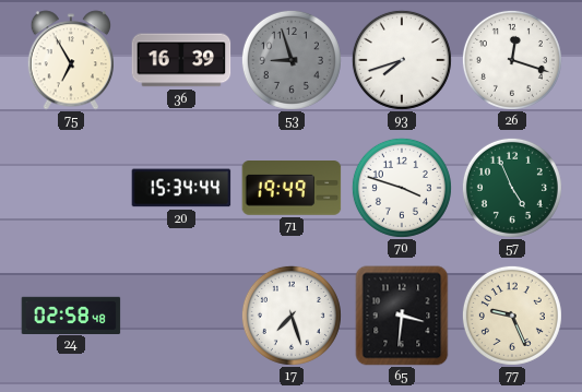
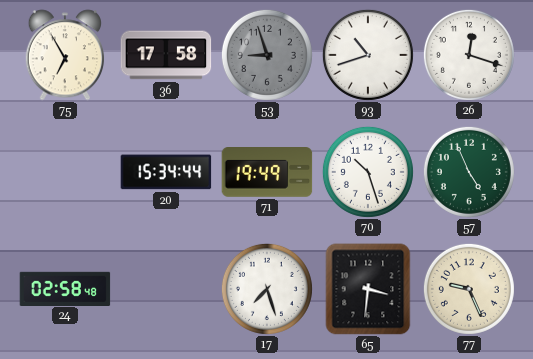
36: 16:39 -> 17:58
93: 7:42 -> 10:42
70: 3:48 -> 10:27
